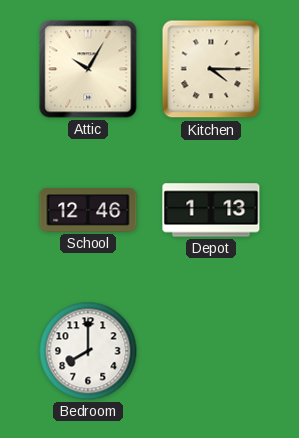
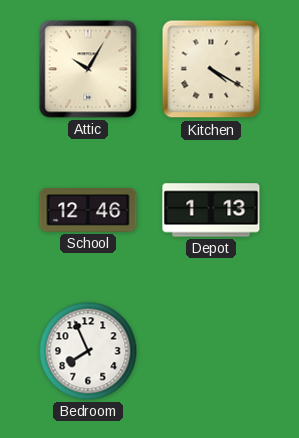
Kitchen: 4:15 -> 4:20
Bedroom: 8:00 -> 7:56
